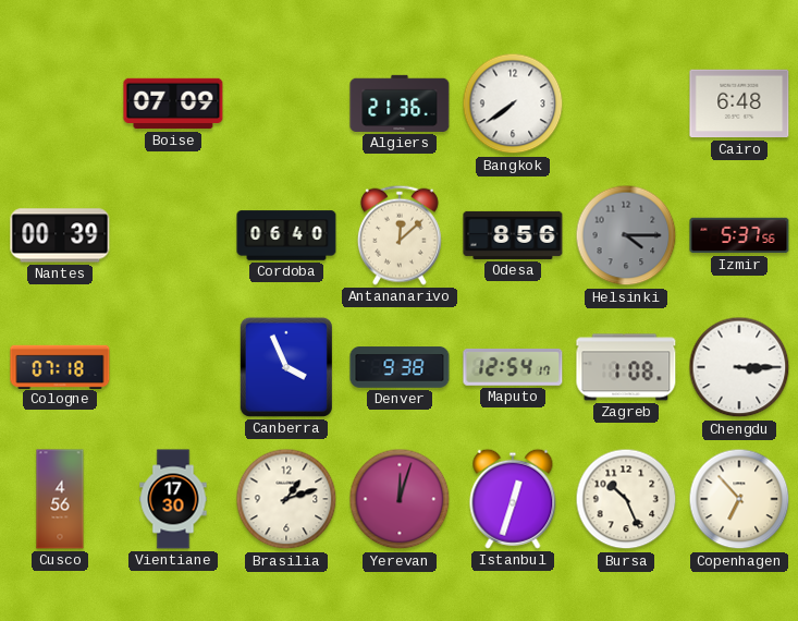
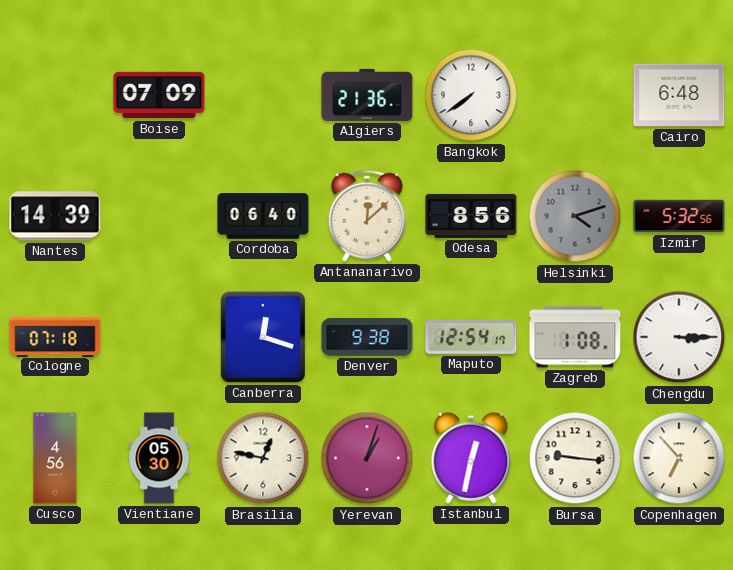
Nantes: 00:39 -> 14:39
Helsinki: 4:15 -> 4:12
Izmir: 5:37 -> 5:32
Canberra: 3:56 -> 12:18
Vientiane: 17:30 -> 05:30
Brasilia: 1:12 -> 12:47
Yerevan: 12:03 -> 1:03
Istanbul: 12:33 -> 12:32
Bursa: 10:26 -> 9:16
